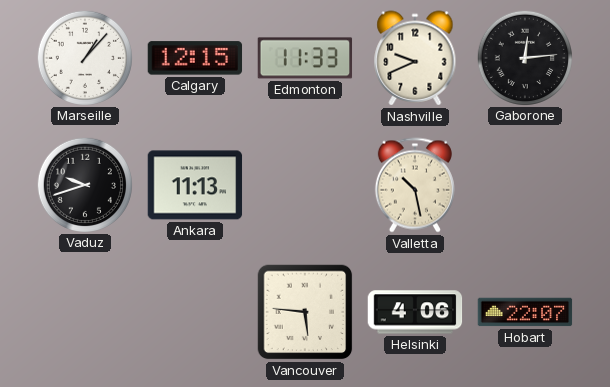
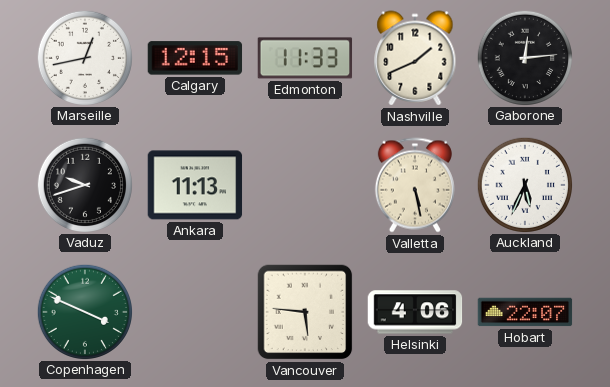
Marseille: 1:07 -> 12:43
Nashville: 9:41 -> 1:41
Valletta: 10:28 -> 5:28
Auckland: none -> 5:34
Copenhagen: none -> 3:49
